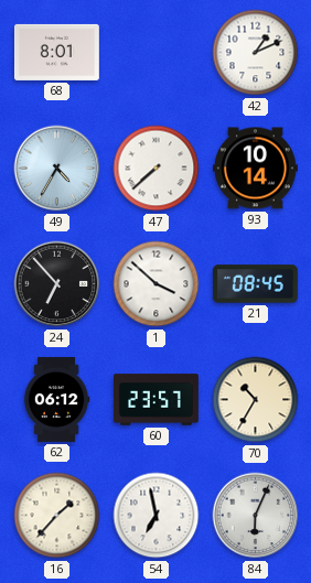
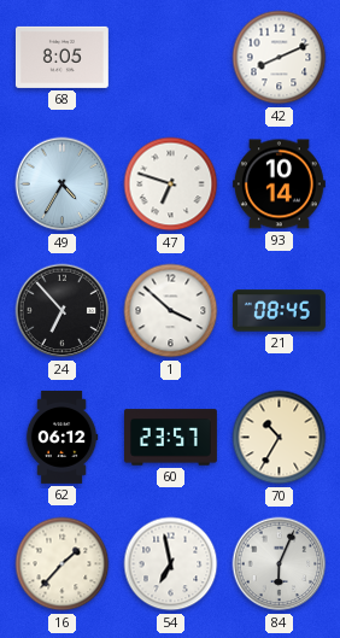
68: 8:01 -> 8:05
42: 1:11 -> 8:11
47: 7:38 -> 6:48
